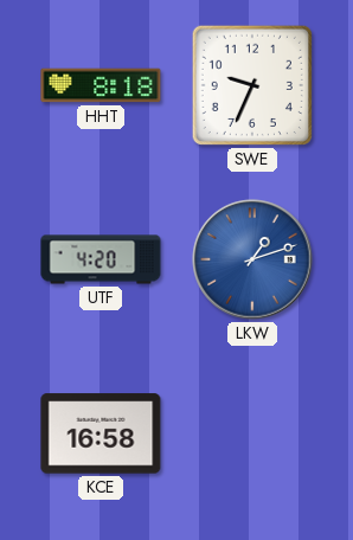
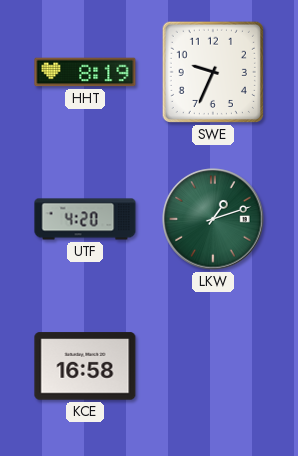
HHT: 8:18 -> 8:19
LKW dial: blue -> green
